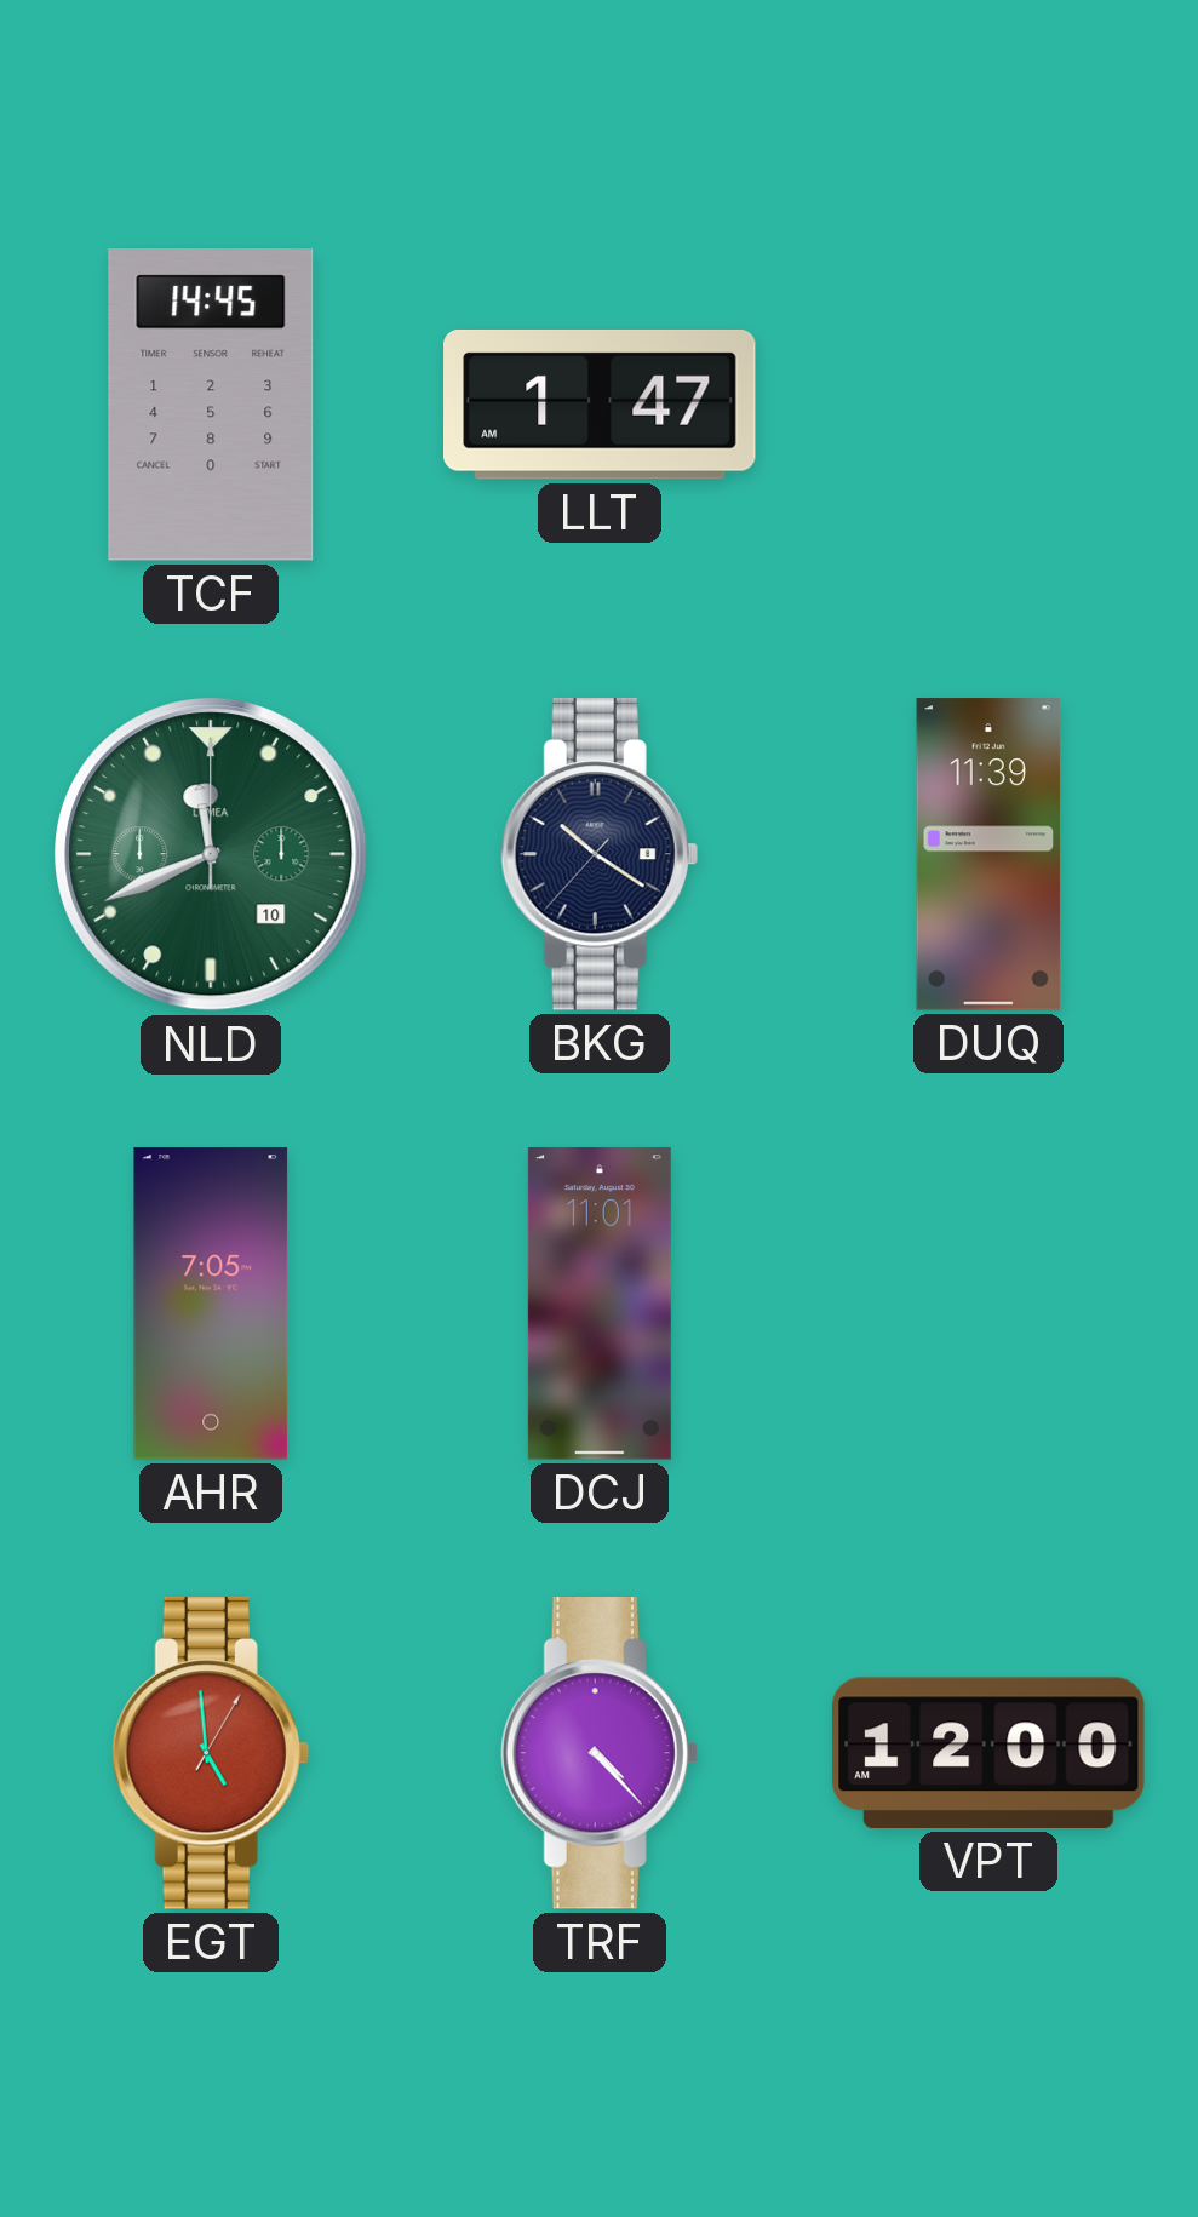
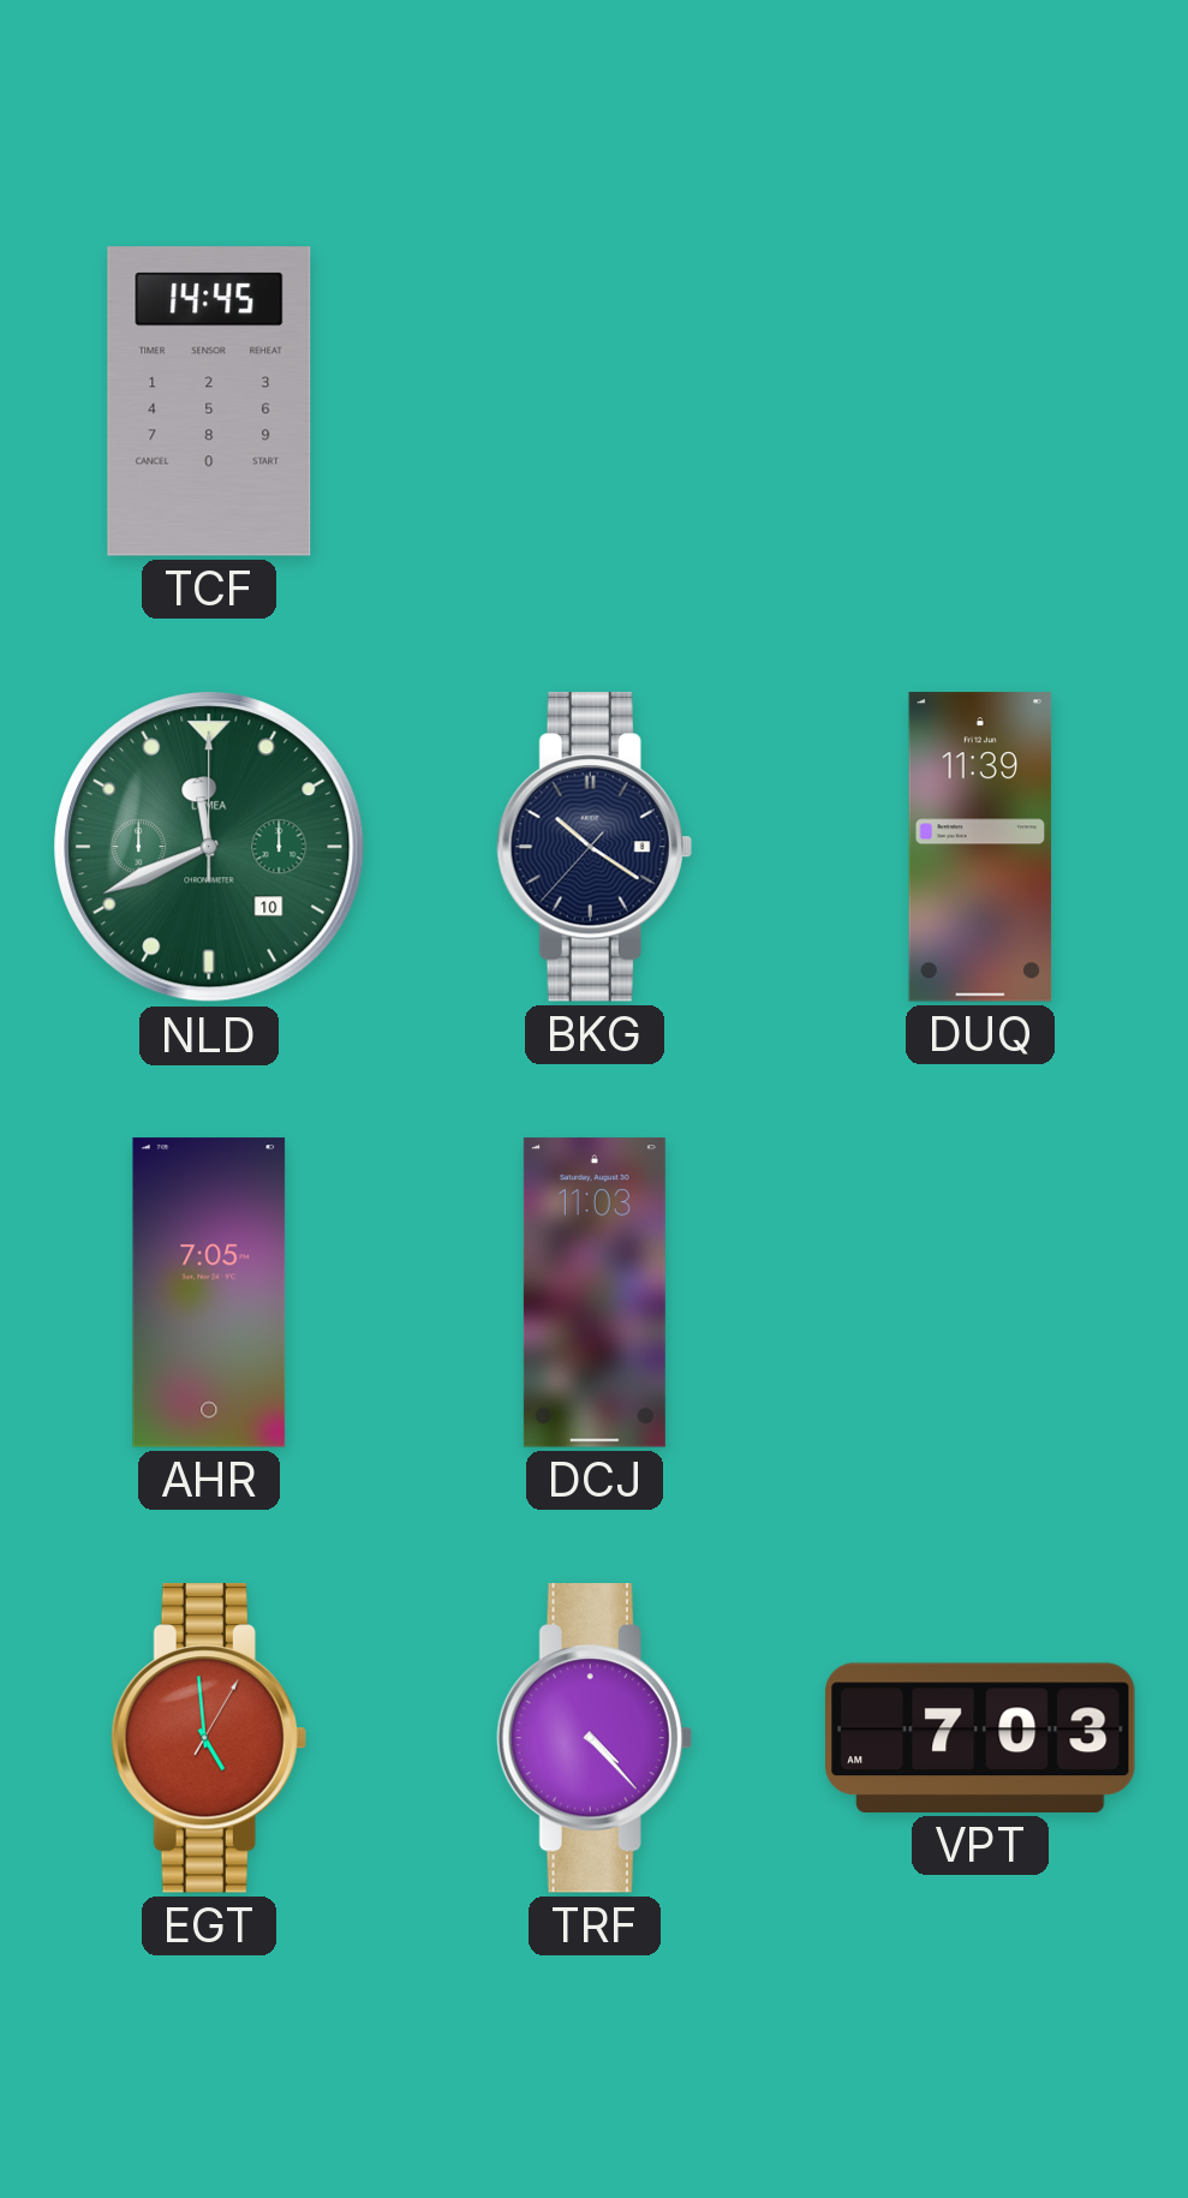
LLT: 1:47 -> none
DCJ: 11:01 -> 11:03
VPT: 12:00 -> 7:03
